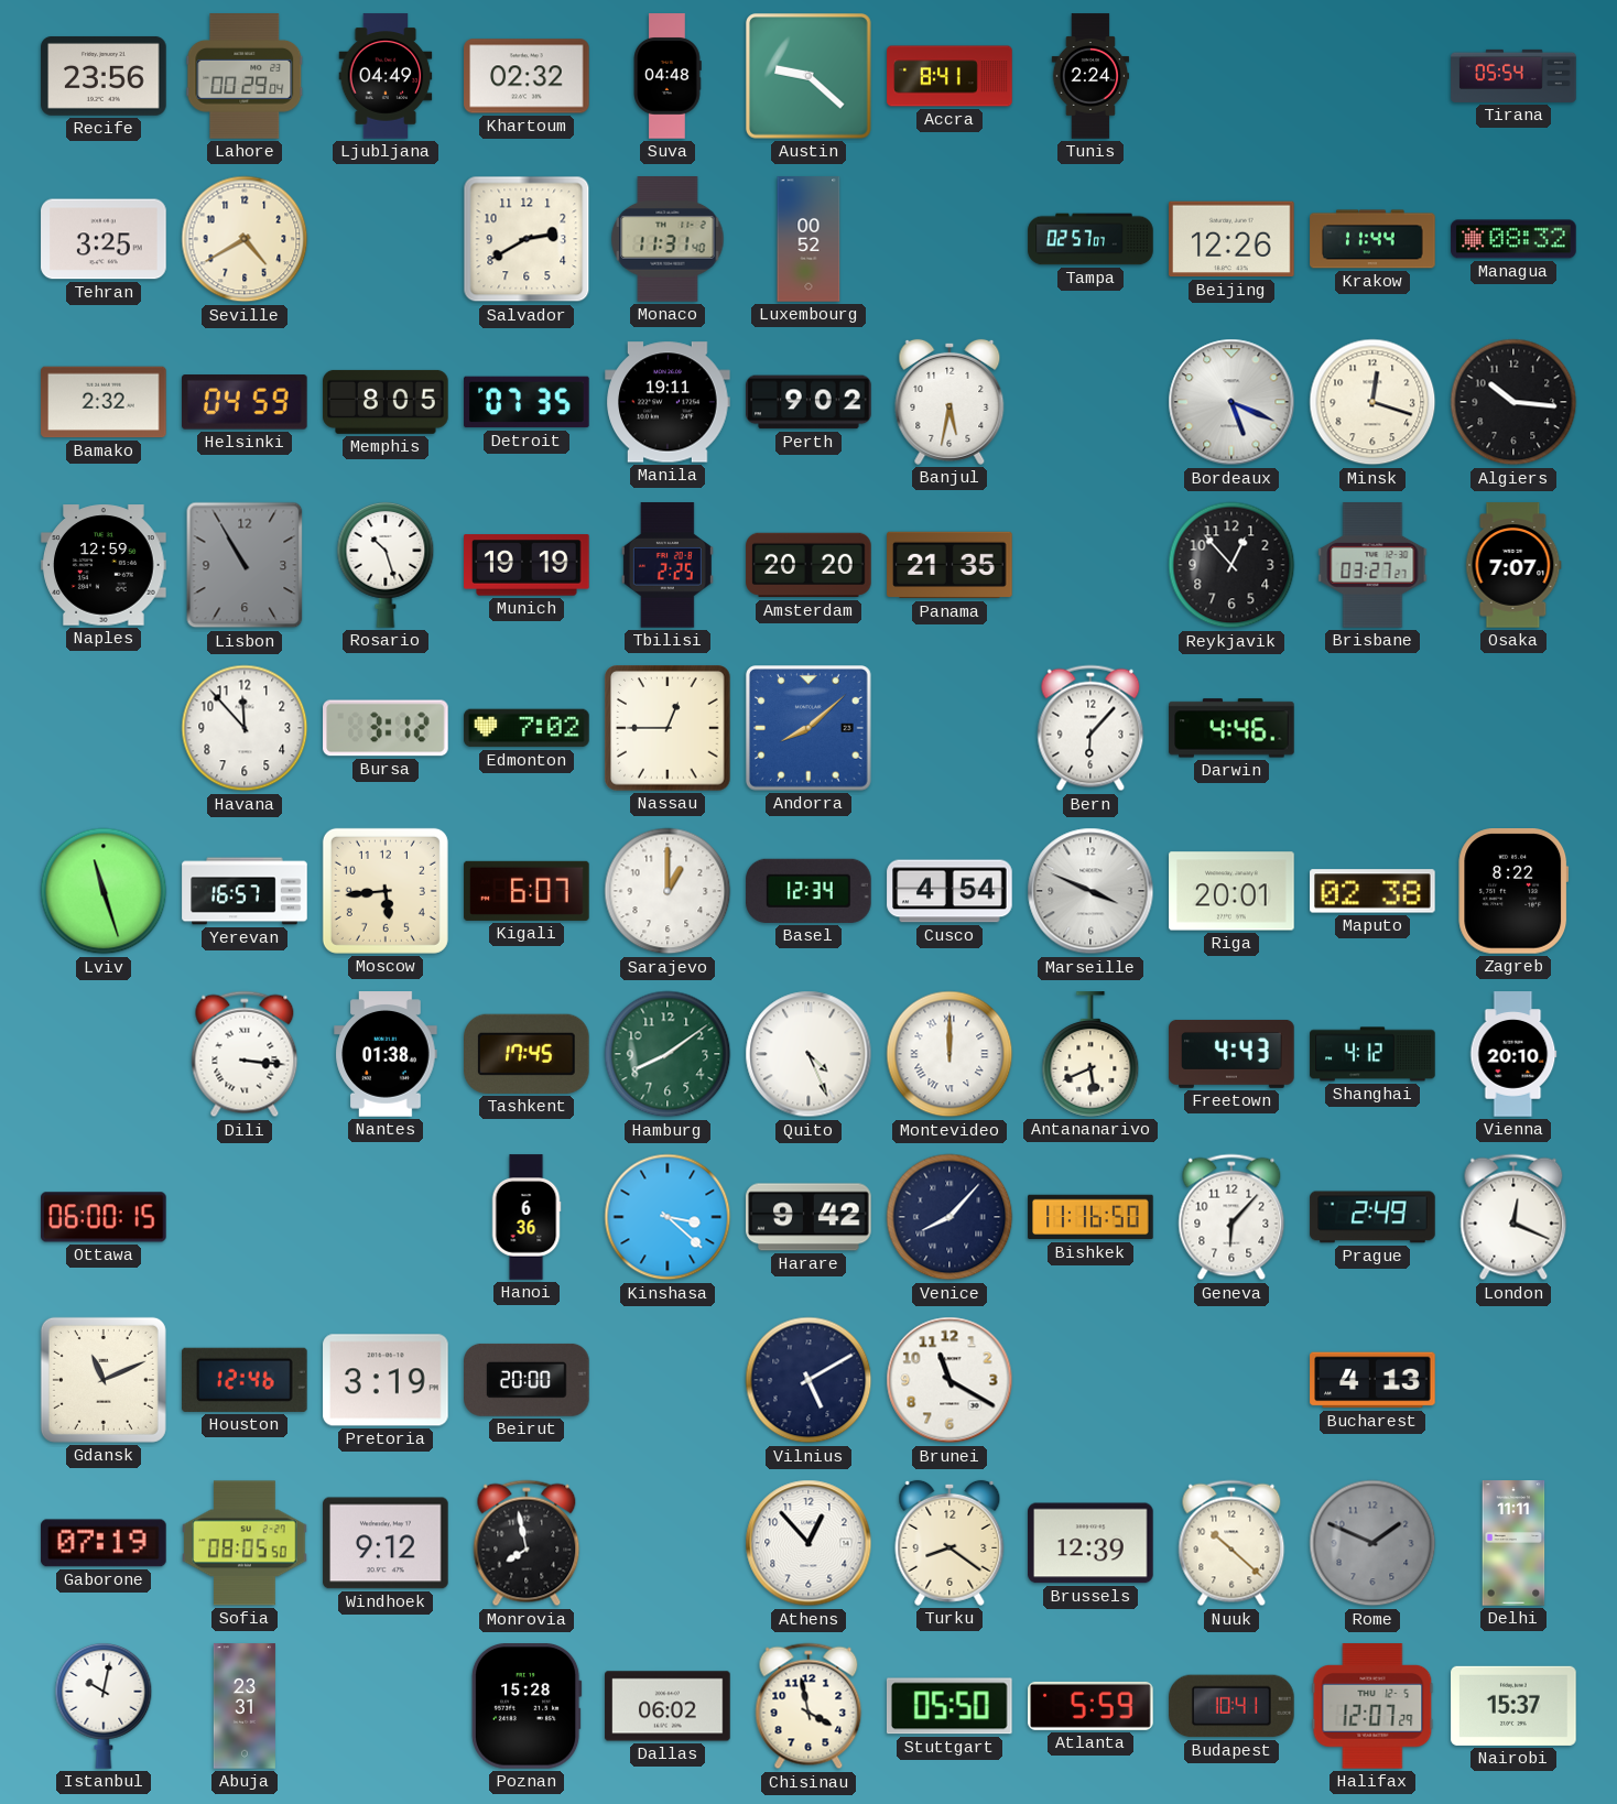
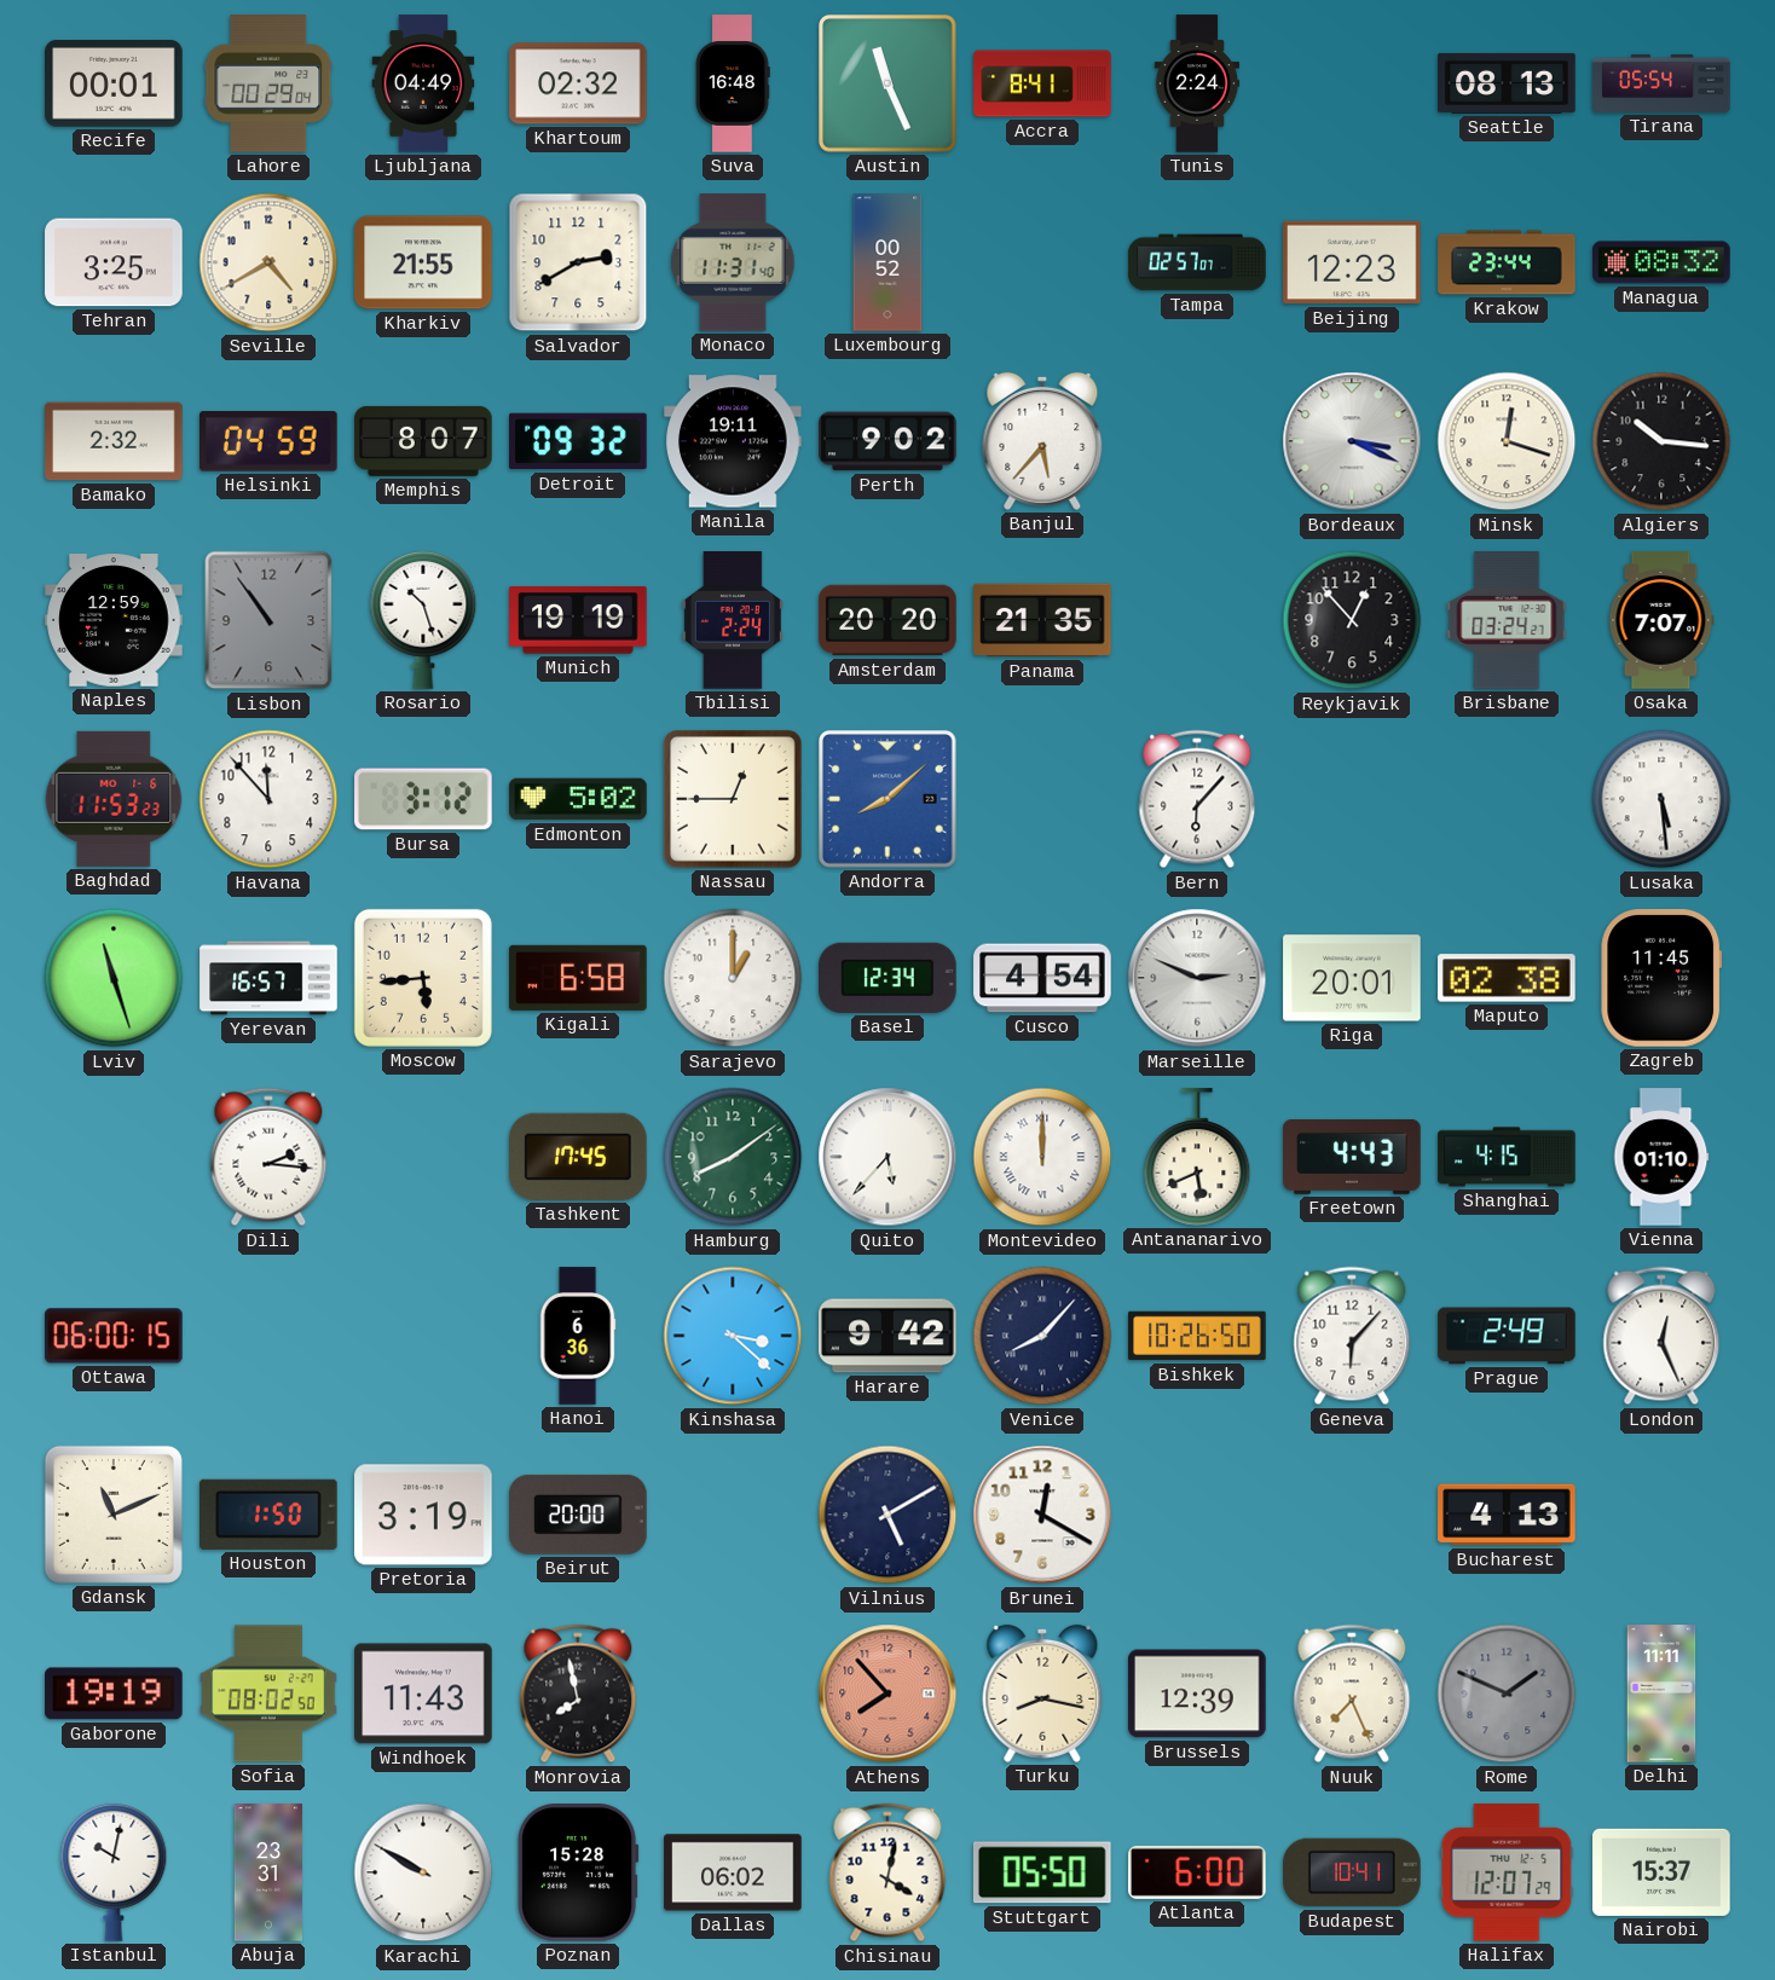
Recife: 23:56 -> 00:01
Suva: 04:48 -> 16:48
Austin: 9:22 -> 11:26
Seattle: none -> 08:13
Kharkiv: none -> 21:55
Beijing: 12:26 -> 12:23
Krakow: 11:44 -> 23:44
Memphis: 8:05 -> 8:07
Detroit: 07:35 -> 09:32
Banjul: 5:32 -> 5:37
Bordeaux: 5:19 -> 3:19
Lisbon: 10:55 -> 10:54
Tbilisi: 2:25 -> 2:24
Brisbane: 03:27 -> 03:24
Baghdad: none -> 11:53
Edmonton: 7:02 -> 5:02
Darwin: 4:46 -> none
Lusaka: none -> 5:29
Kigali: 6:07 -> 6:58
Marseille: 3:49 -> 2:49
Zagreb: 8:22 -> 11:45
Dili: 3:16 -> 2:16
Nantes: 01:38 -> none
Quito: 4:26 -> 5:37
Shanghai: 4:12 -> 4:15
Vienna: 20:10 -> 01:10
Bishkek: 11:16 -> 10:26
London: 12:19 -> 12:26
Houston: 12:46 -> 1:50
Brunei: 11:20 -> 12:20
Gaborone: 07:19 -> 19:19
Sofia: 08:05 -> 08:02
Windhoek: 9:12 -> 11:43
Athens: 12:53 -> 7:53
Athens dial: white -> salmon
Turku: 8:21 -> 8:17
Nuuk: 10:22 -> 7:26
Karachi: none -> 9:50
Chisinau: 3:58 -> 4:02
Atlanta: 5:59 -> 6:00
